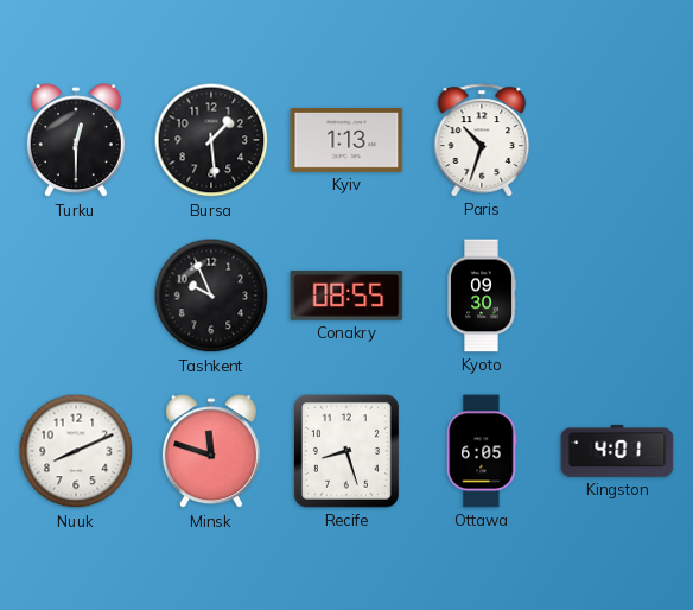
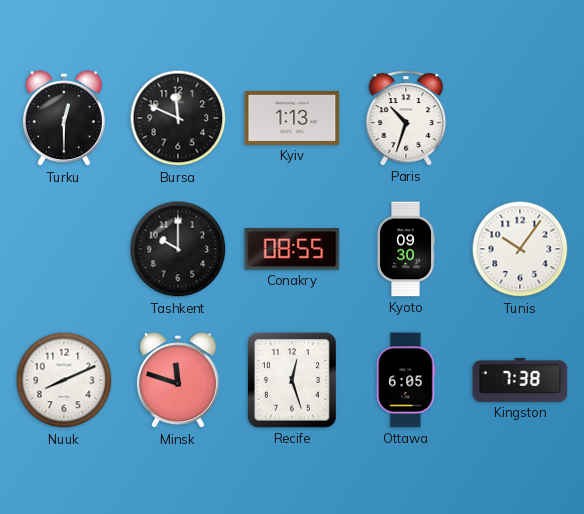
Bursa: 1:29 -> 11:49
Tashkent: 9:56 -> 10:00
Tunis: none -> 10:06
Recife: 8:27 -> 12:27
Kingston: 4:01 -> 7:38
